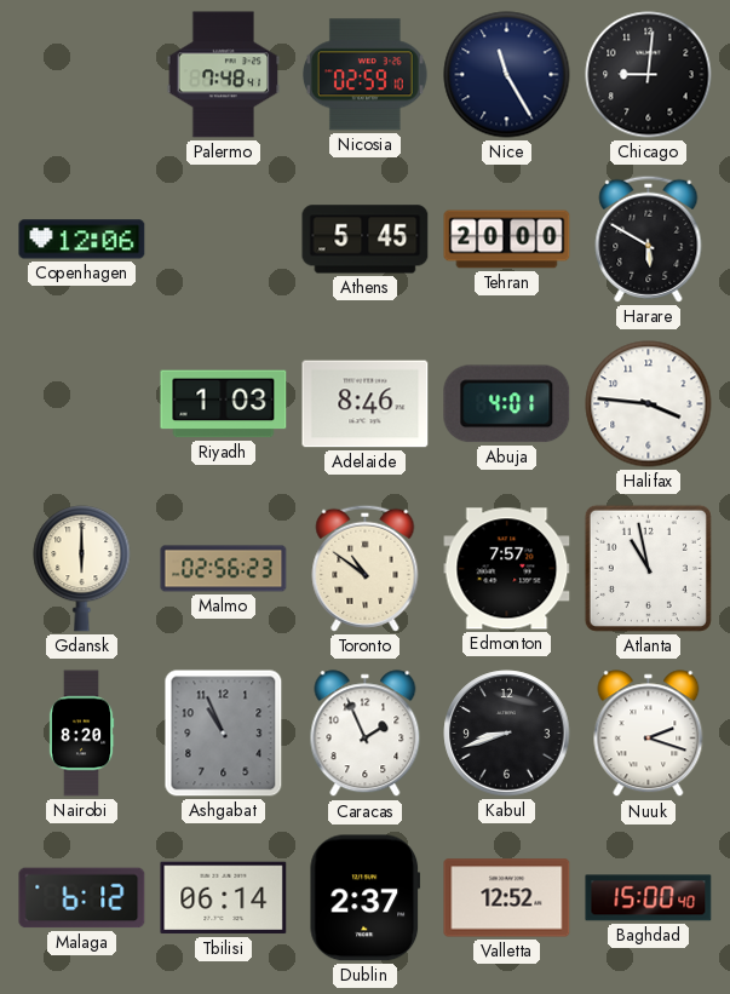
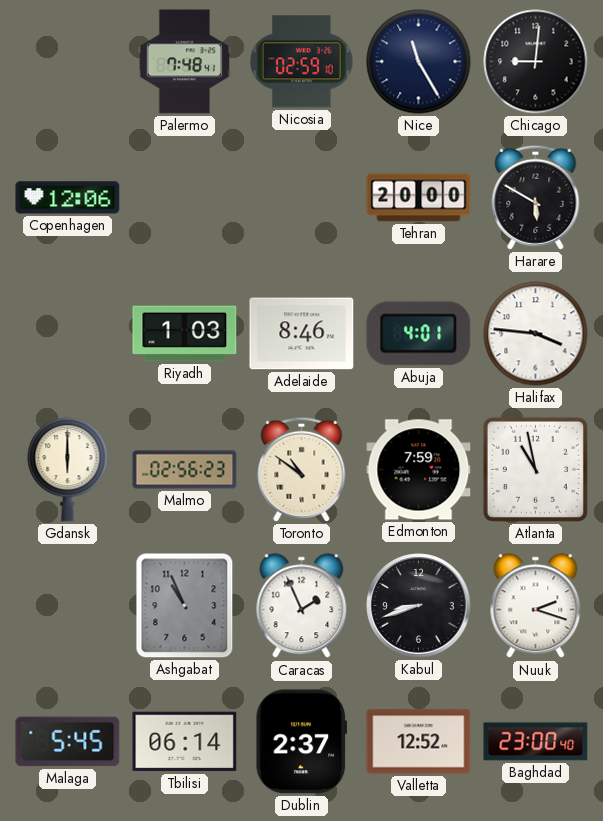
Athens: 5:45 -> none
Edmonton: 7:57 -> 7:59
Nairobi: 8:20 -> none
Malaga: 6:12 -> 5:45
Baghdad: 15:00 -> 23:00
